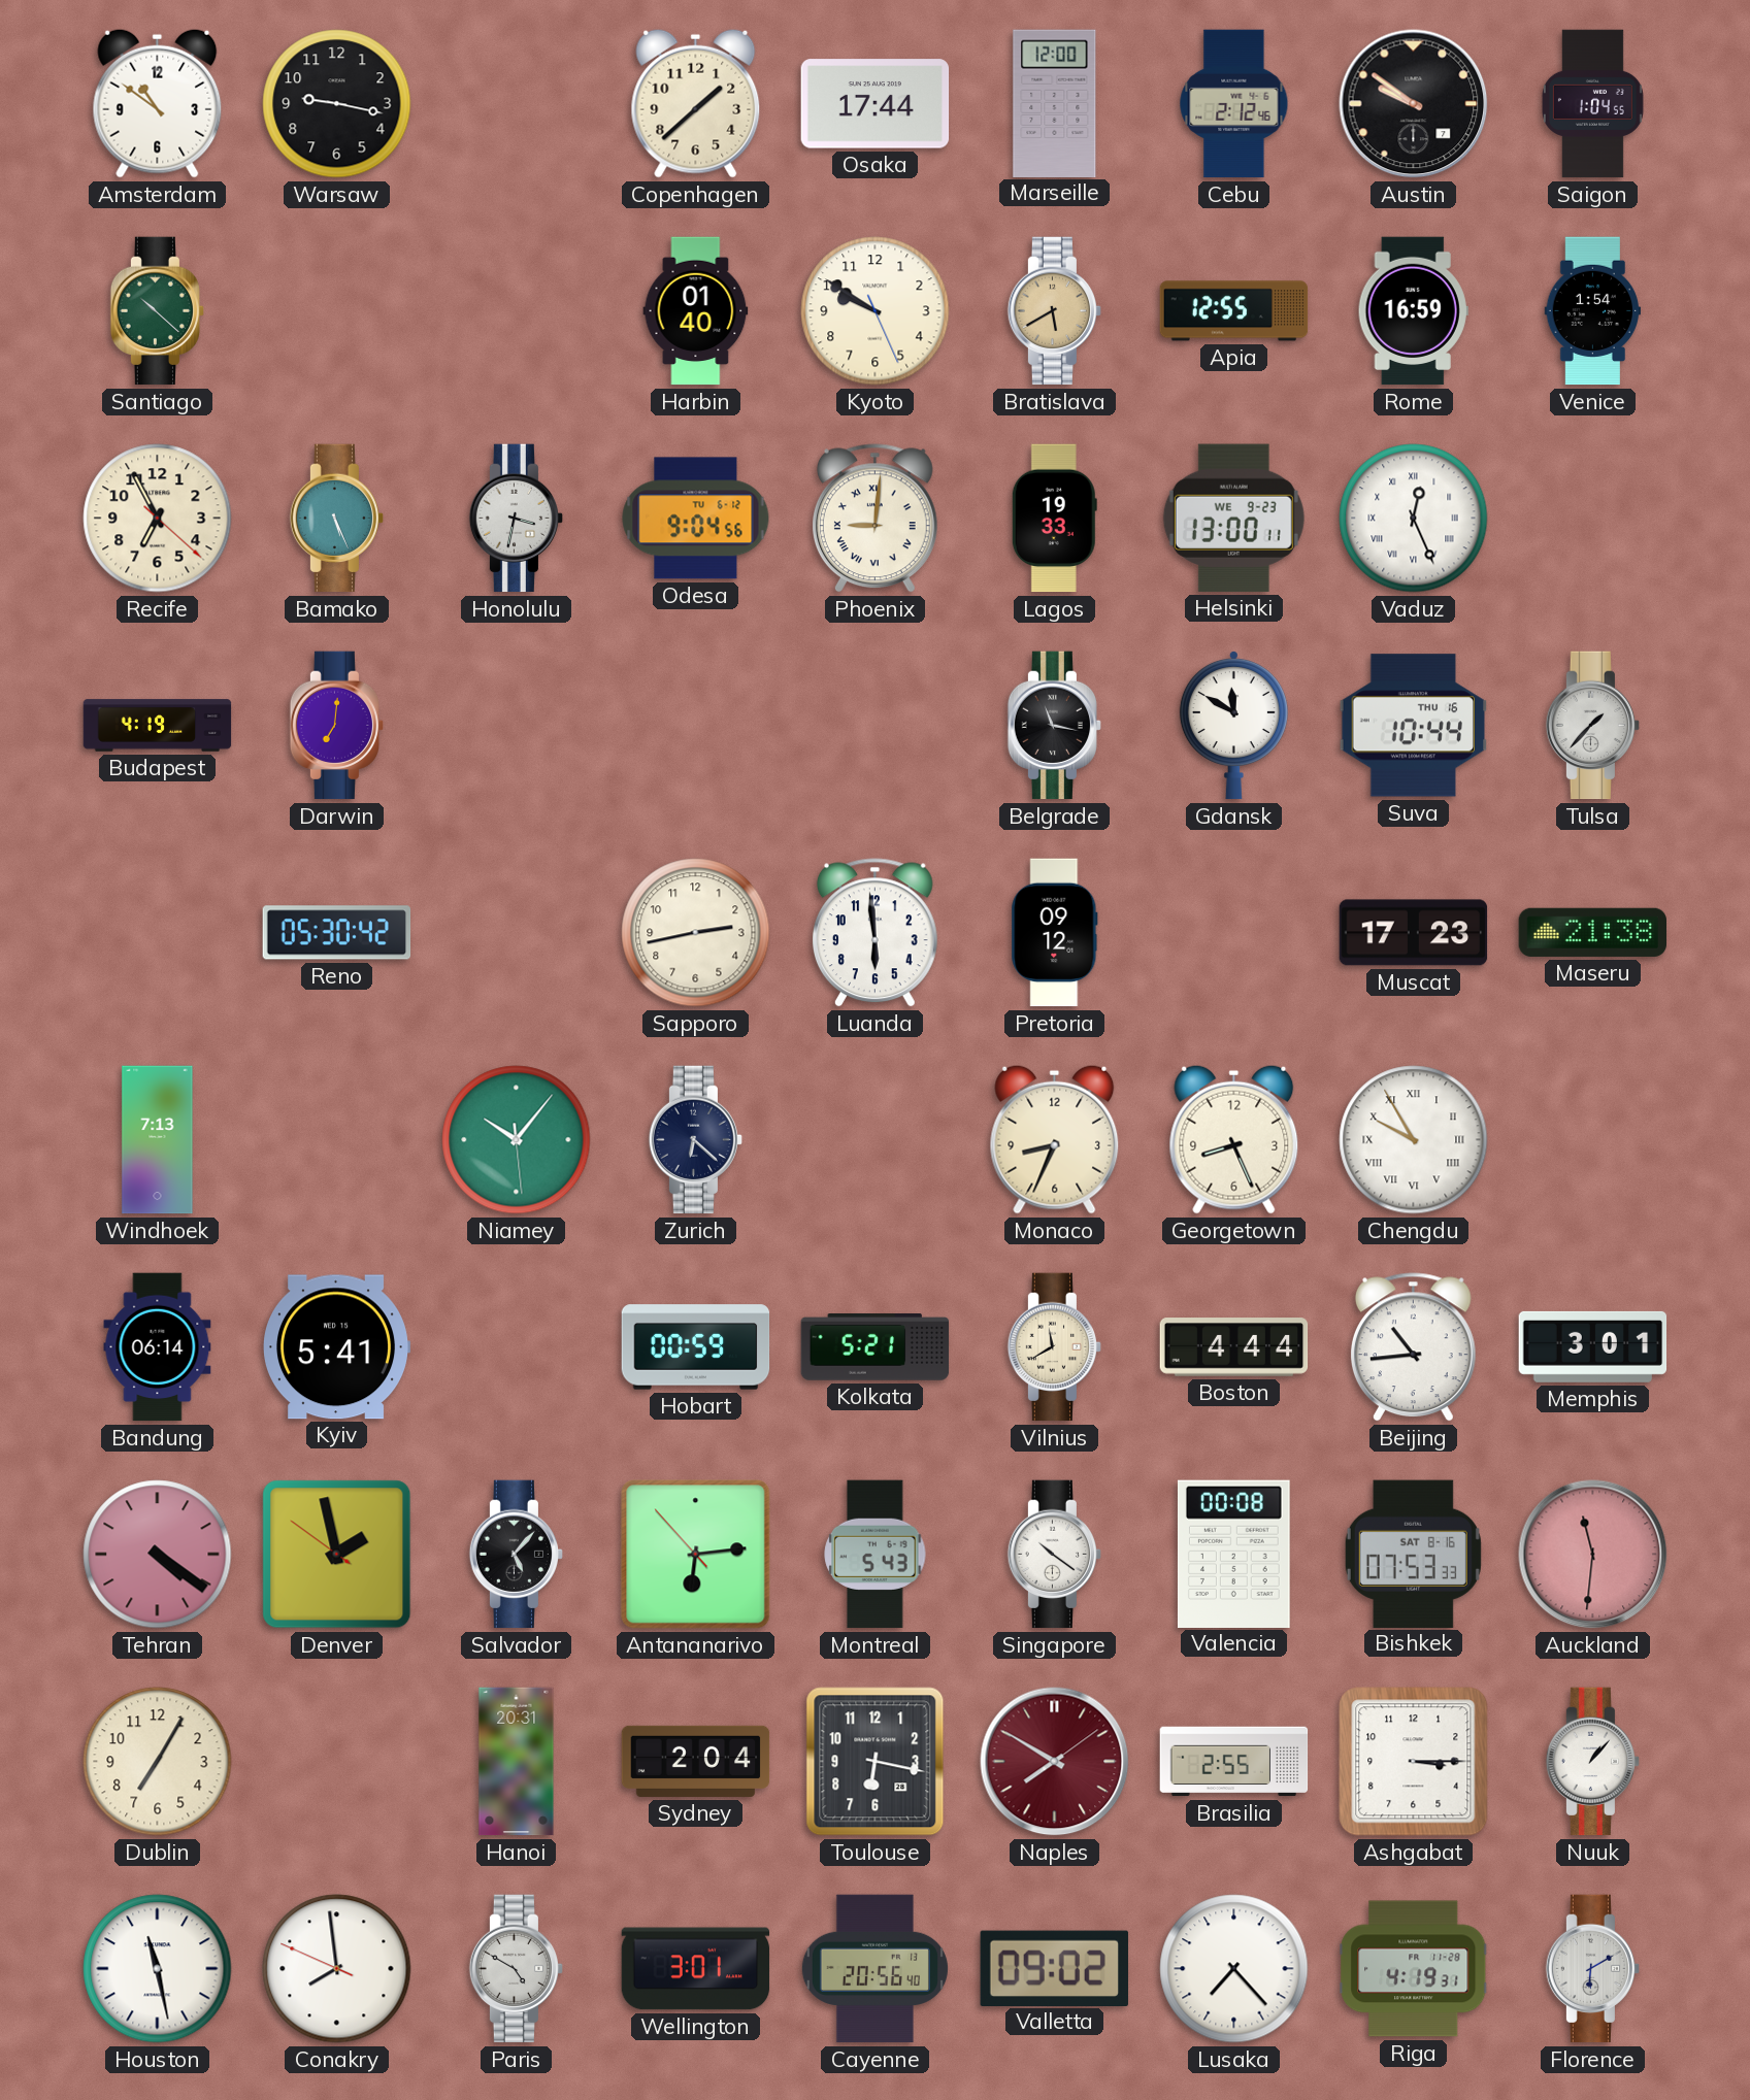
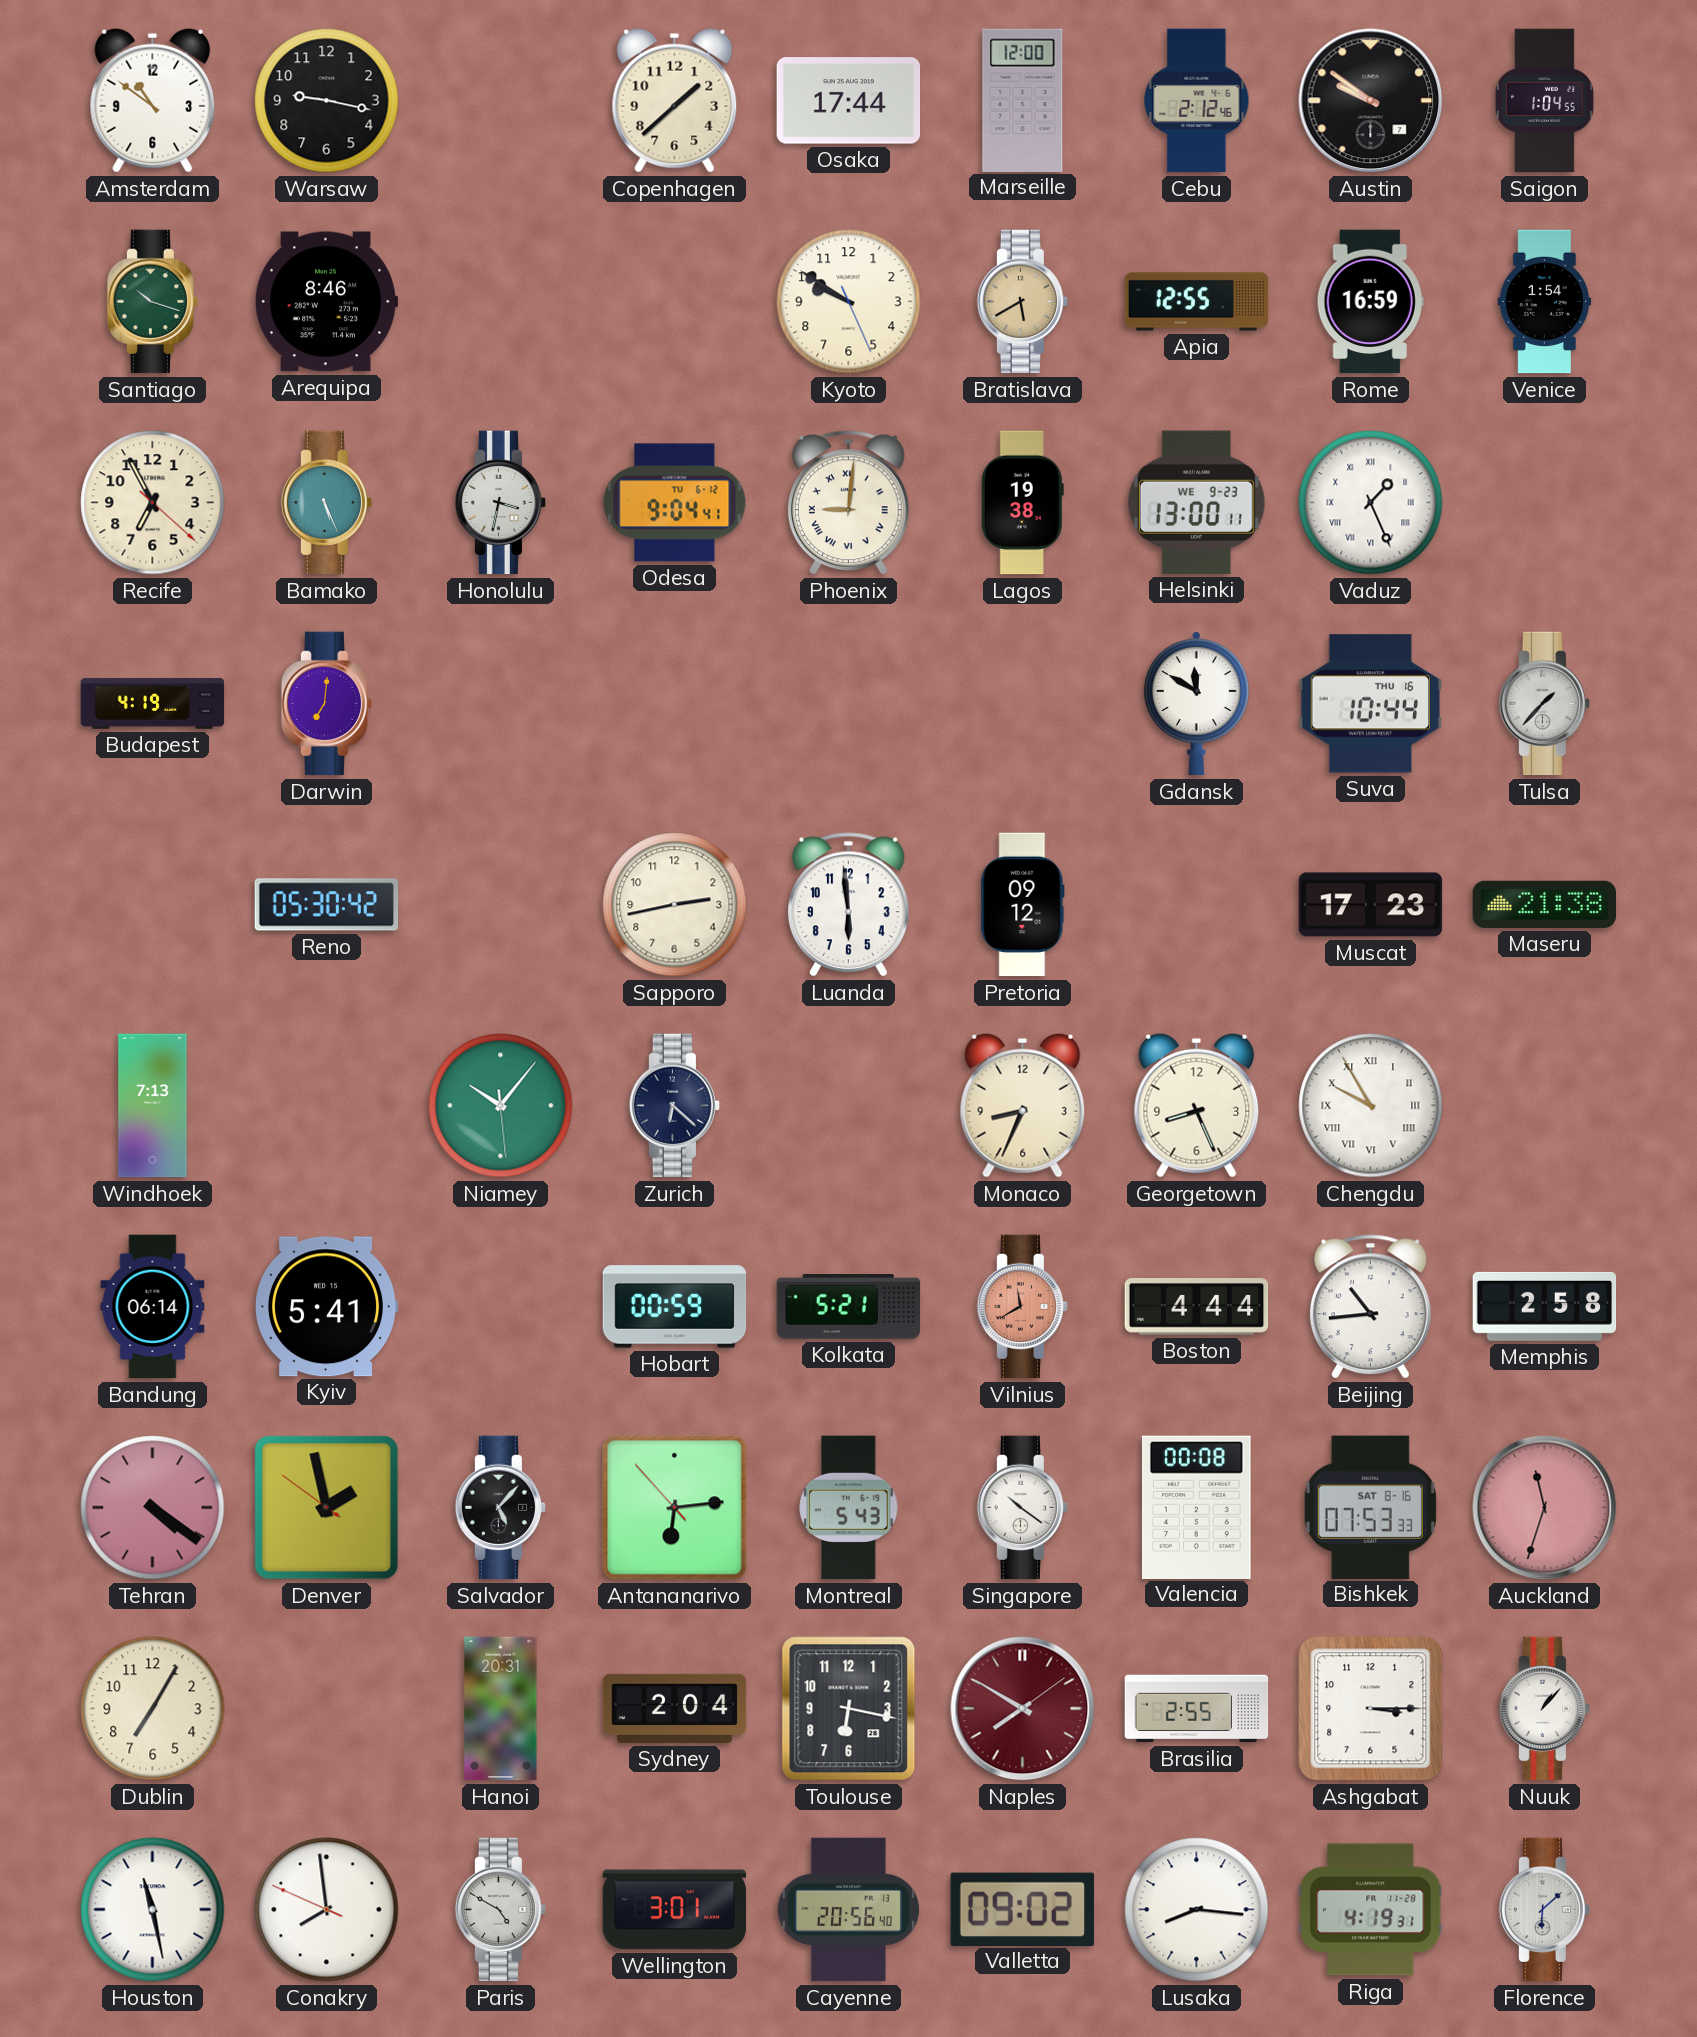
Santiago: 10:22 -> 10:18
Arequipa: none -> 8:46
Harbin: 01:40 -> none
Odesa: 9:04:56 -> 9:04:41
Lagos: 19:33 -> 19:38
Vaduz: 12:26 -> 1:26
Belgrade: 11:17 -> none
Vilnius dial: cream -> salmon
Memphis: 3:01 -> 2:58
Auckland: 11:31 -> 11:33
Lusaka: 7:23 -> 8:16
Florence: 6:10 -> 6:08
